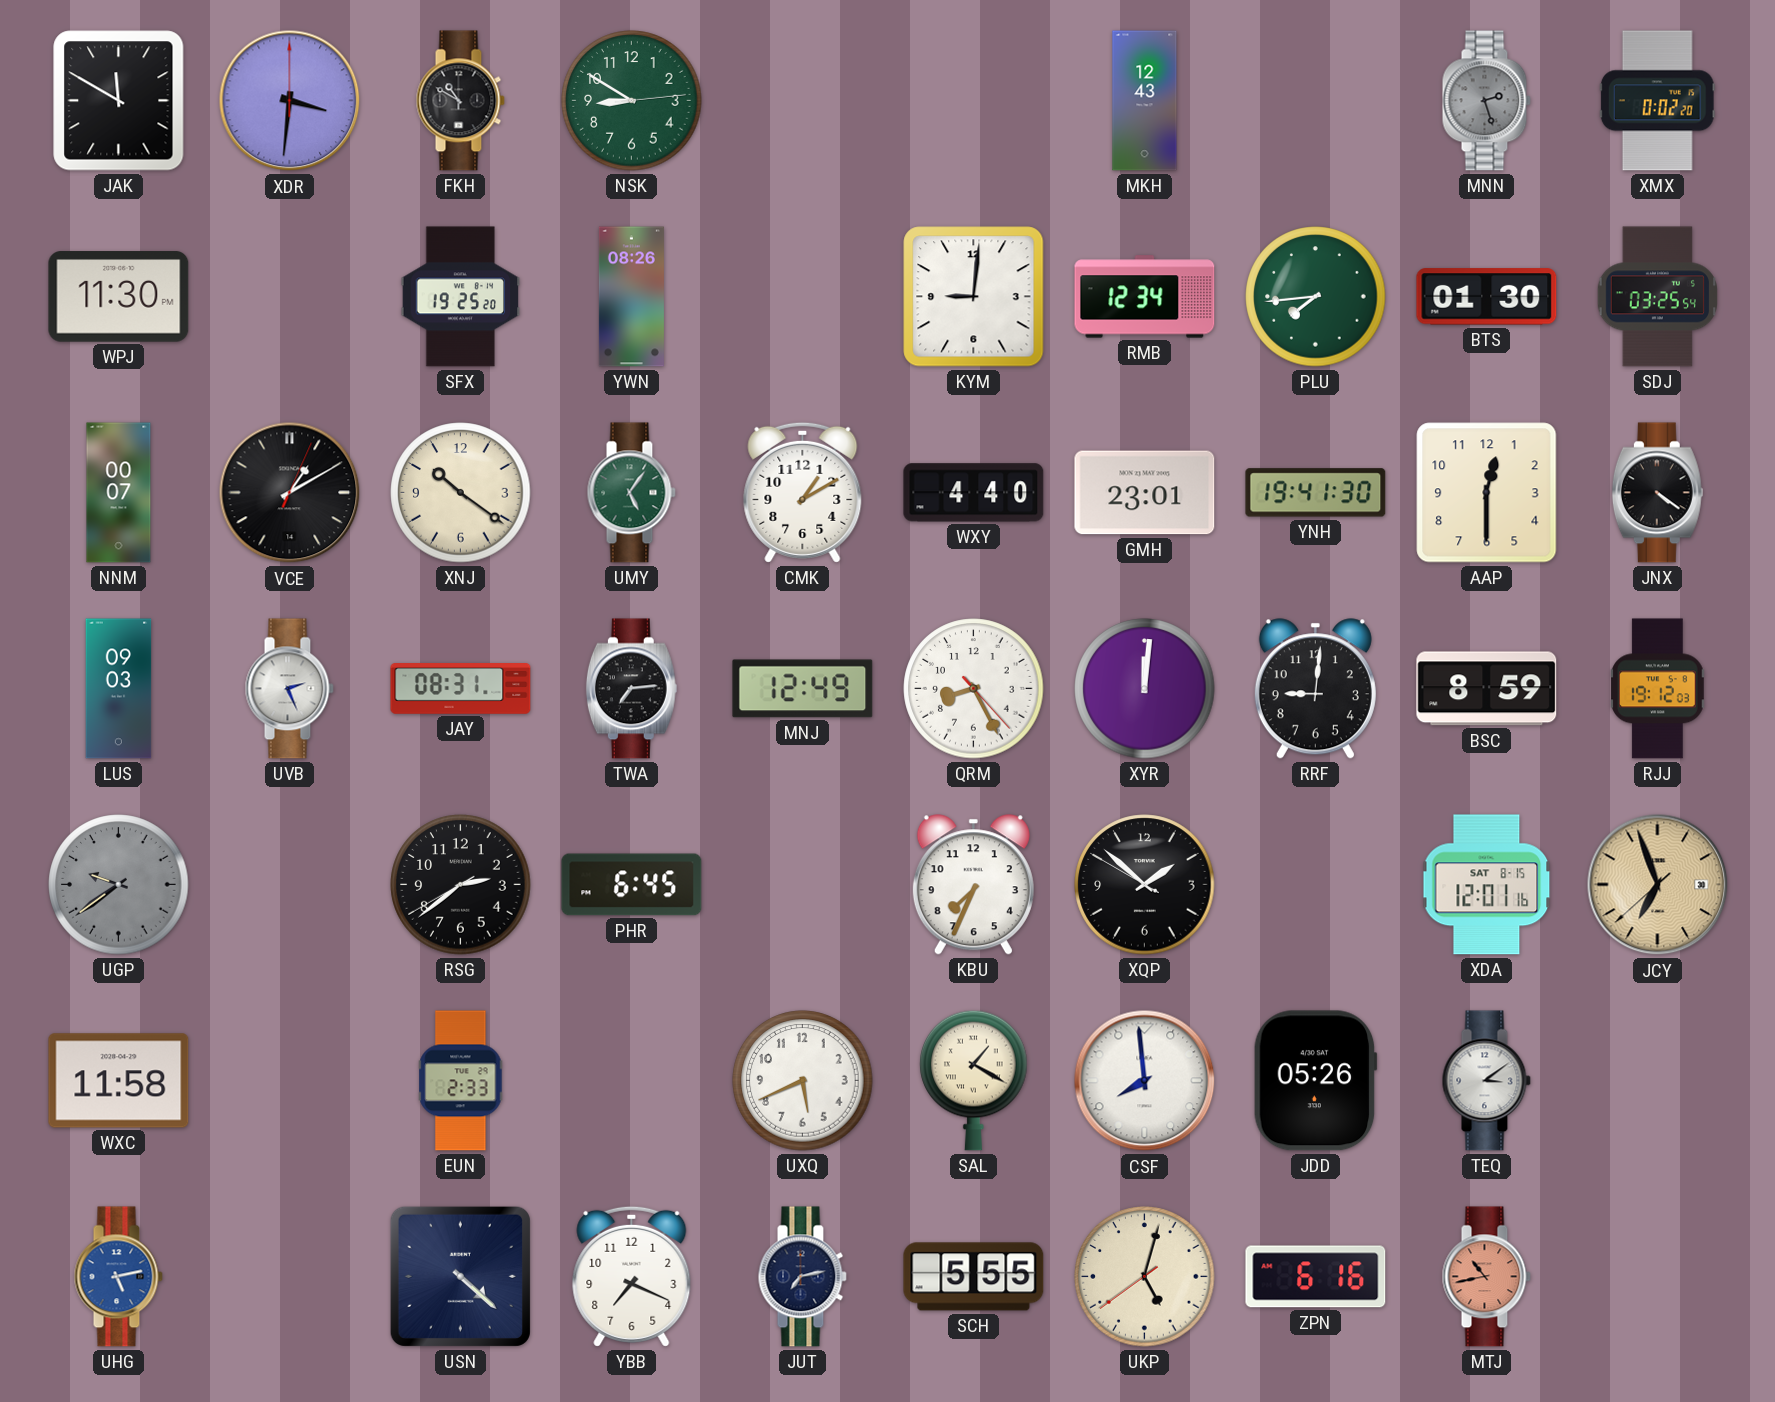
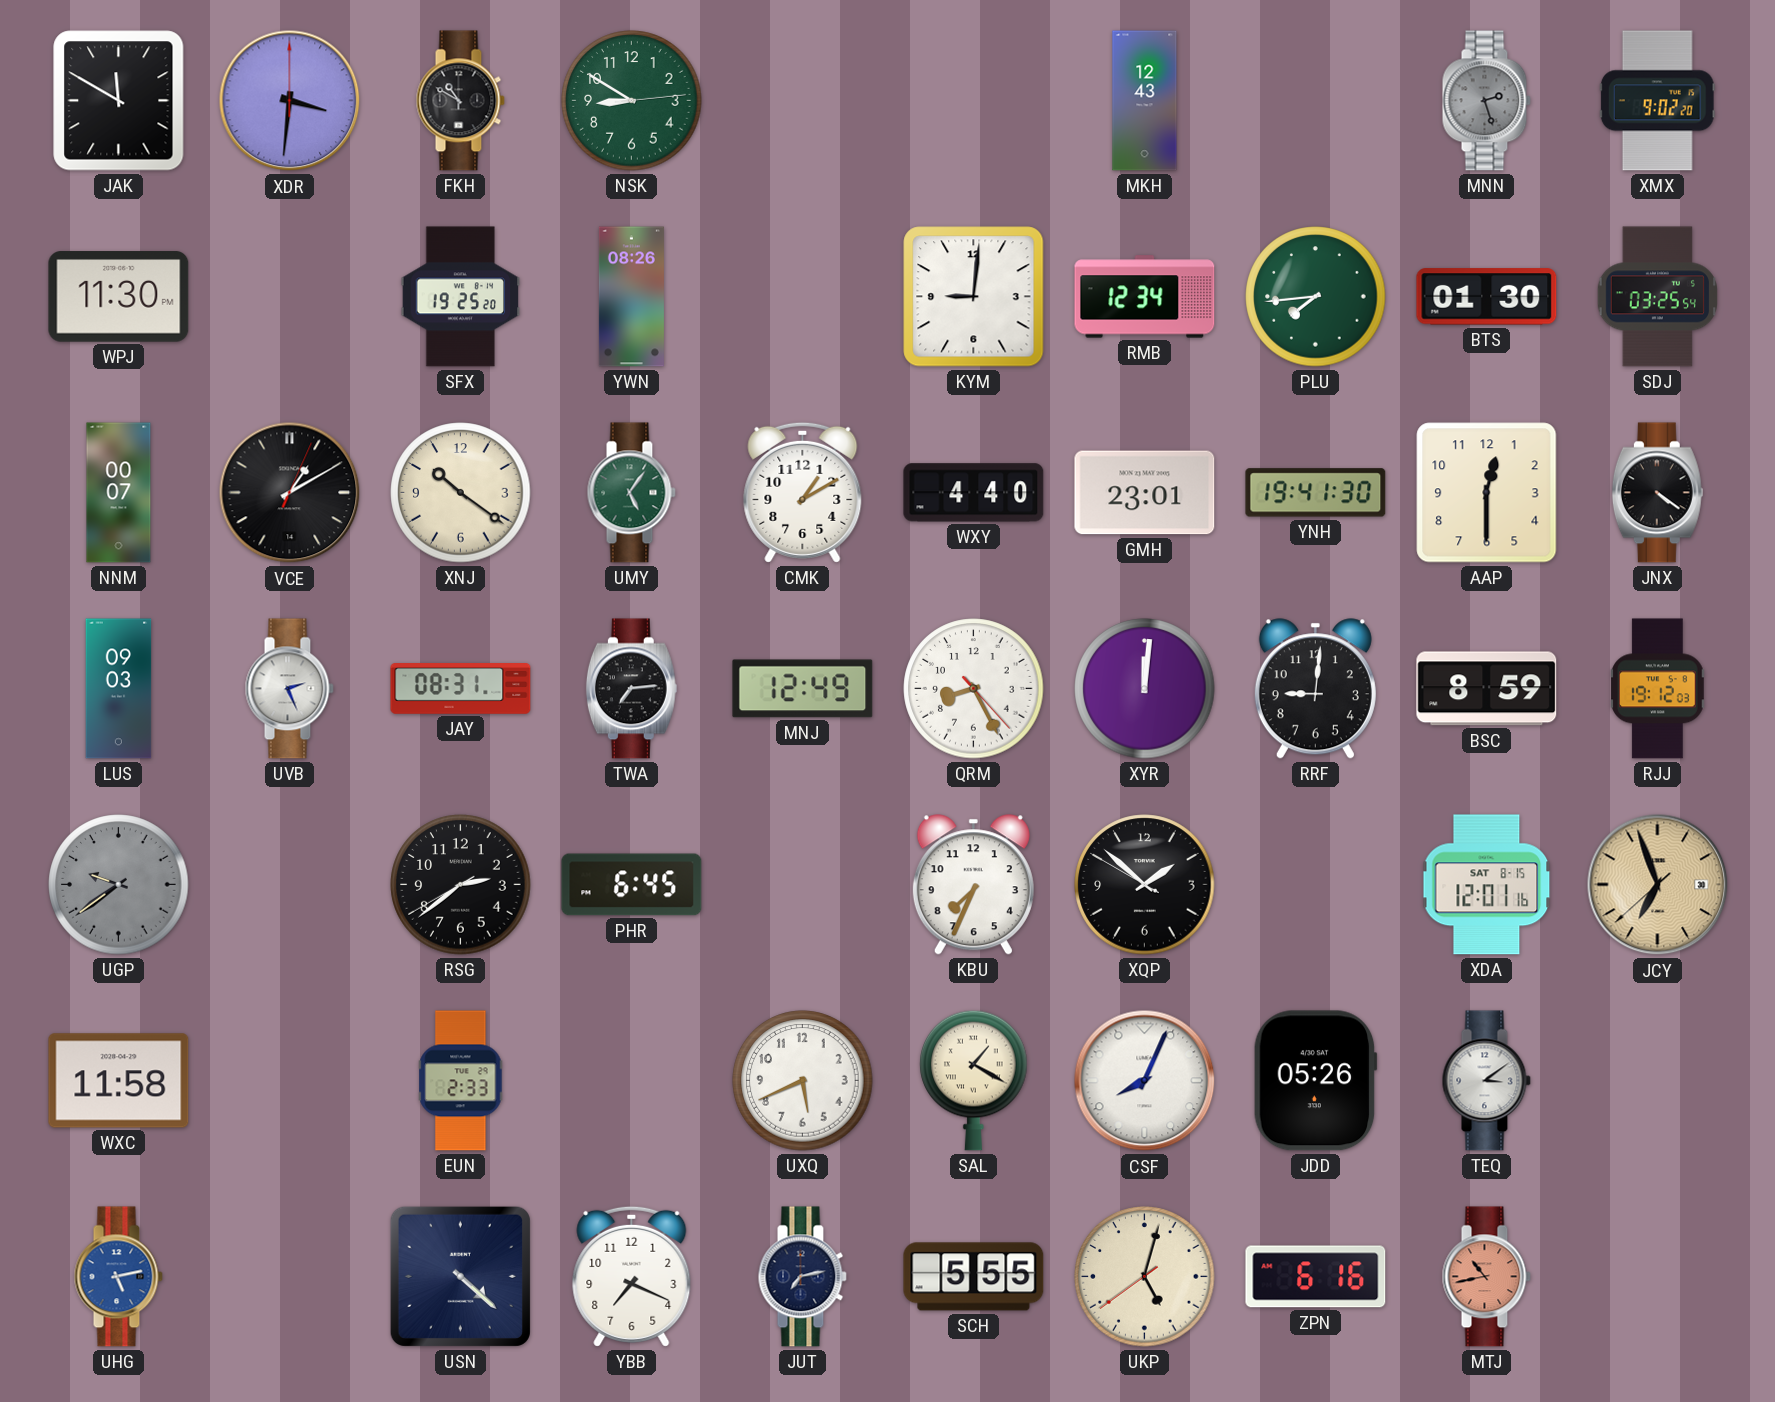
XMX: 0:02 -> 9:02
CSF: 7:59 -> 8:04
